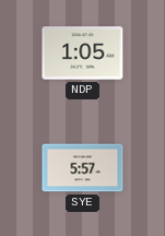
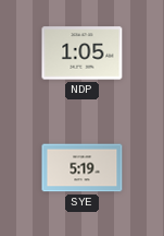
SYE: 5:57 -> 5:19
